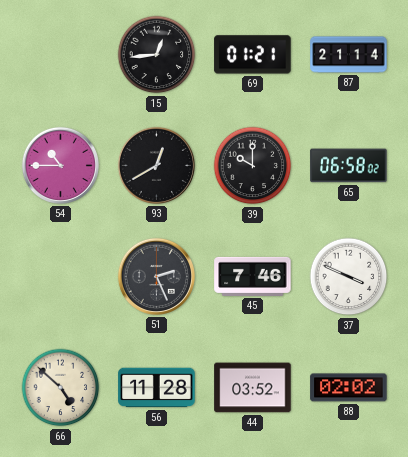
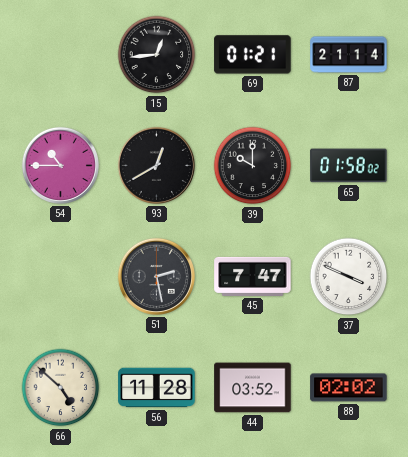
65: 06:58 -> 01:58
51: 2:26 -> 2:28
45: 7:46 -> 7:47
